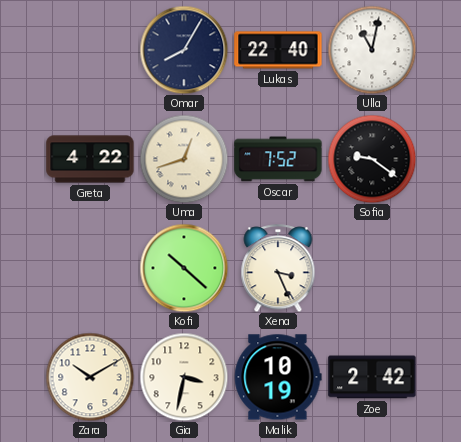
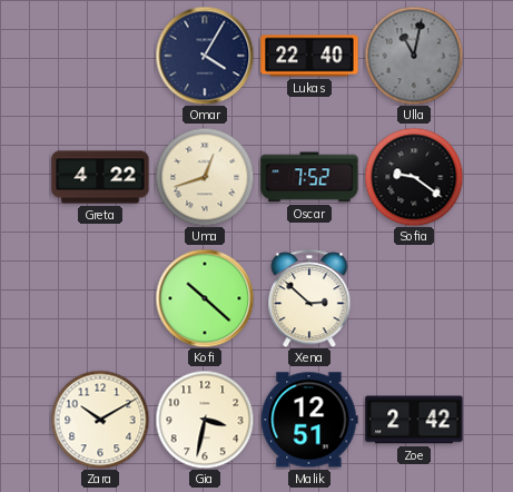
Omar: 8:05 -> 4:05
Ulla dial: white -> grey
Xena: 3:26 -> 2:52
Malik: 10:19 -> 12:51
